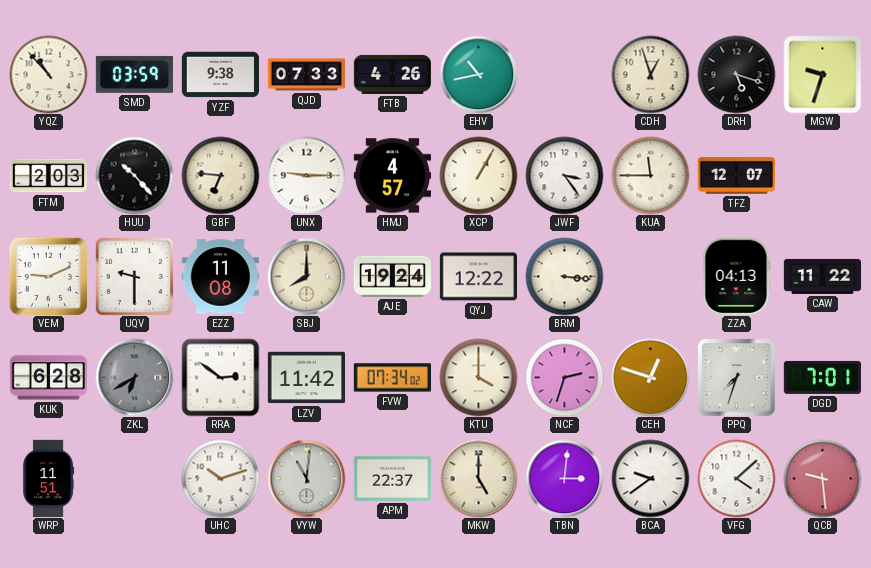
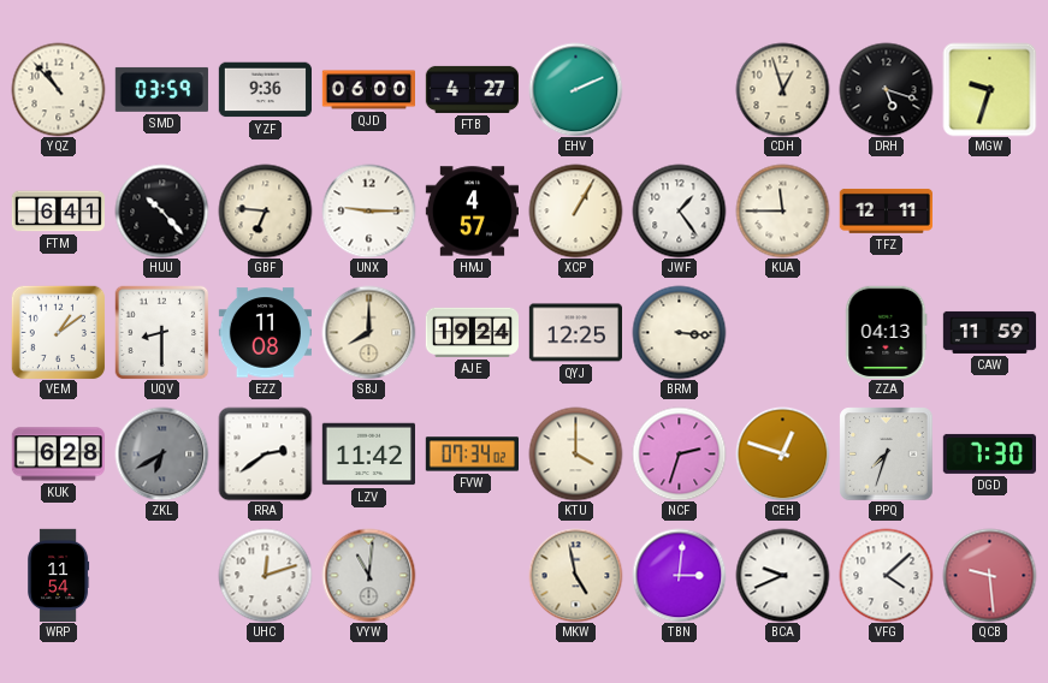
YZF: 9:38 -> 9:36
QJD: 07:33 -> 06:00
FTB: 4:26 -> 4:27
EHV: 10:43 -> 2:11
FTM: 2:03 -> 6:41
JWF: 3:24 -> 1:24
TFZ: 12:07 -> 12:11
VEM: 9:11 -> 1:09
UQV: 9:30 -> 8:30
QYJ: 12:22 -> 12:25
CAW: 11:22 -> 11:59
RRA: 2:51 -> 2:39
DGD: 7:01 -> 7:30
WRP: 11:51 -> 11:54
UHC: 10:12 -> 12:12
APM: 22:37 -> none
MKW: 5:00 -> 4:58
BCA: 9:39 -> 9:41
